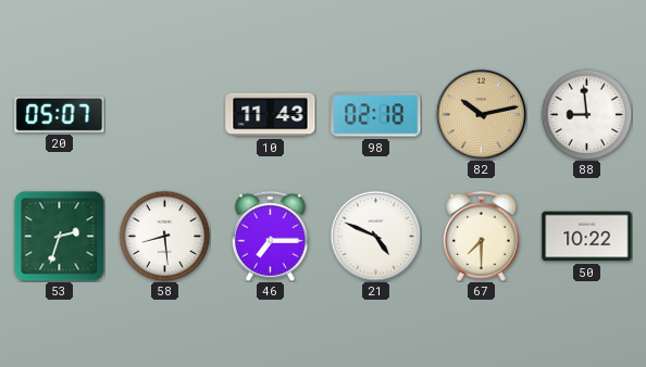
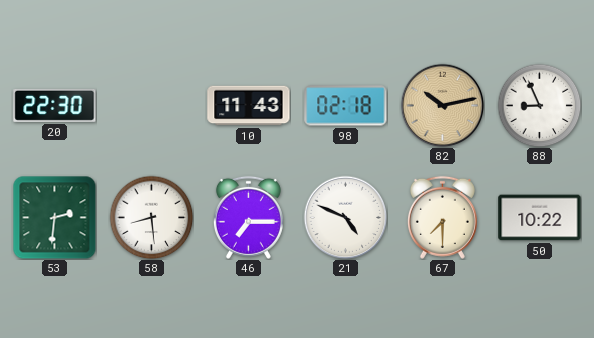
20: 05:07 -> 22:30
88: 8:59 -> 8:56
53: 2:33 -> 2:31
